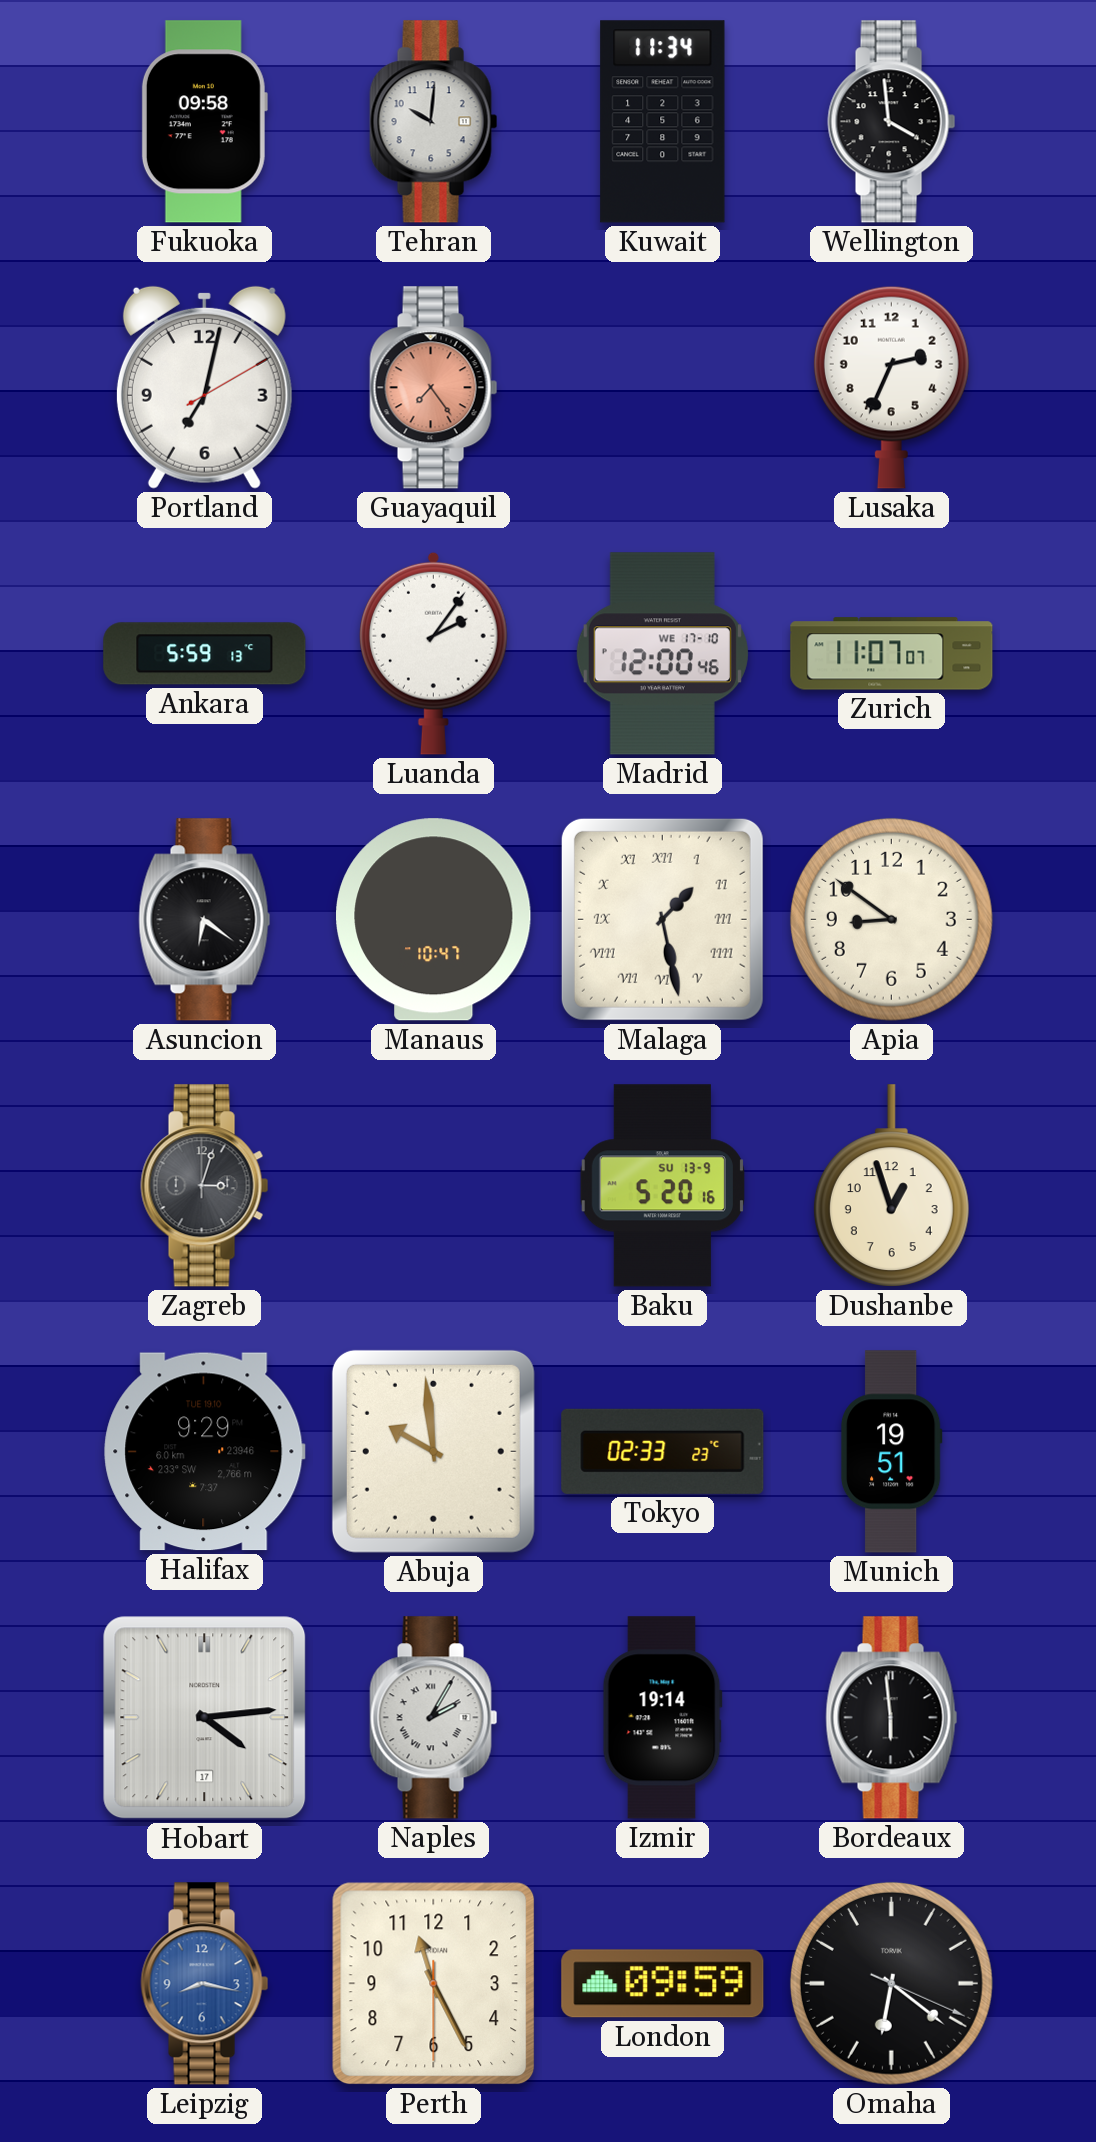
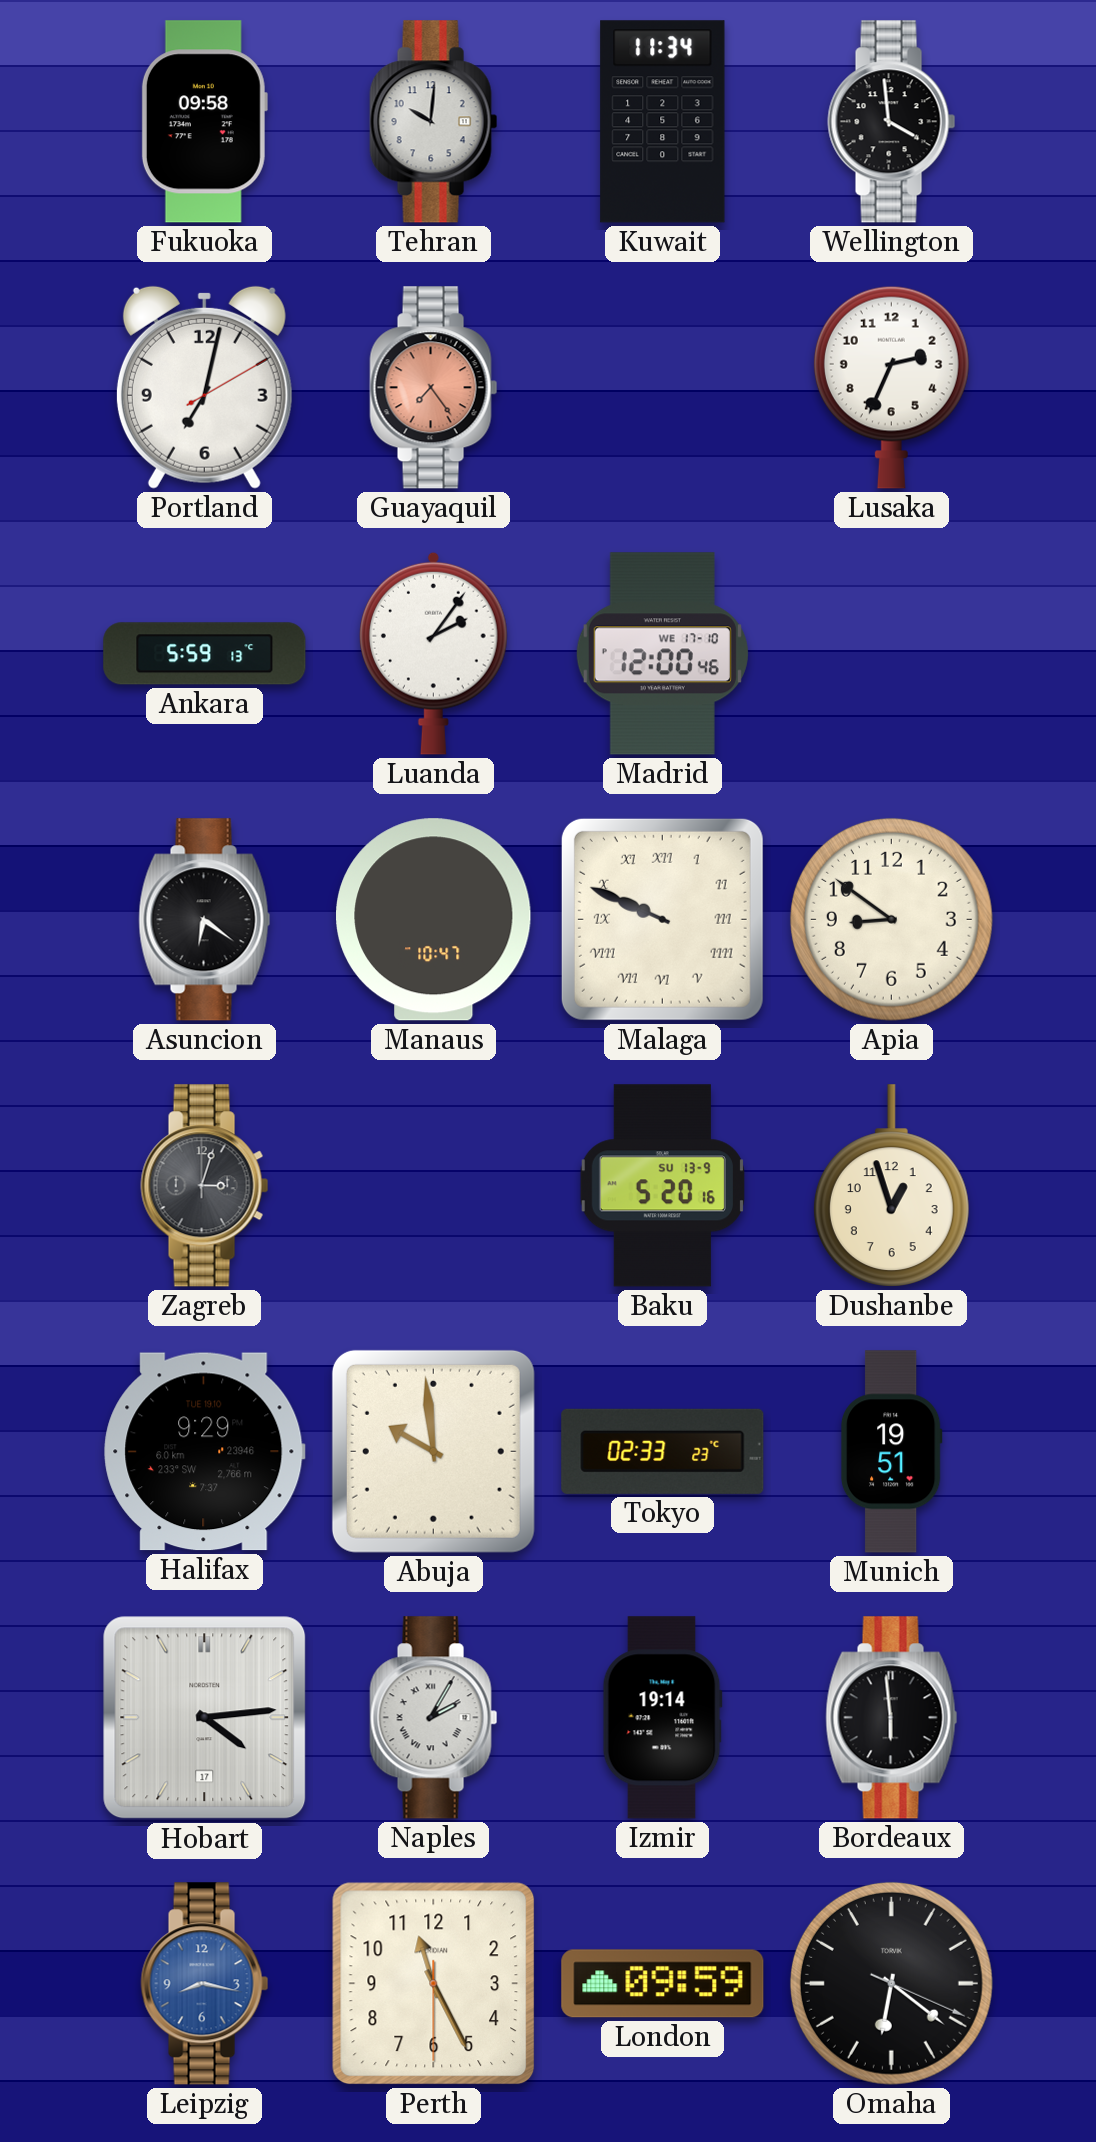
Zurich: 11:07 -> none
Malaga: 1:28 -> 9:49
